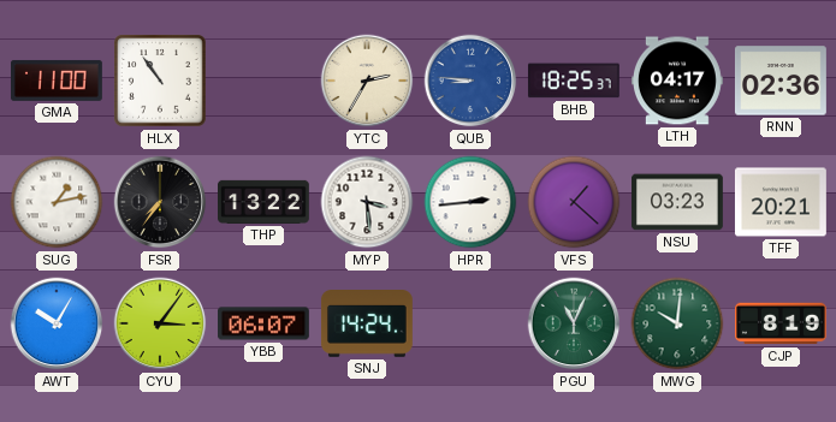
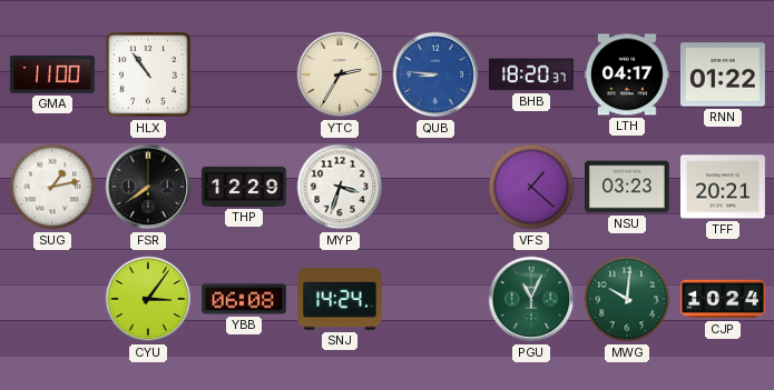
BHB: 18:25 -> 18:20
RNN: 02:36 -> 01:22
FSR: 7:36 -> 7:39
THP: 13:22 -> 12:29
MYP: 3:29 -> 3:33
HPR: 2:44 -> none
AWT: 10:05 -> none
YBB: 06:07 -> 06:08
CJP: 8:19 -> 10:24
